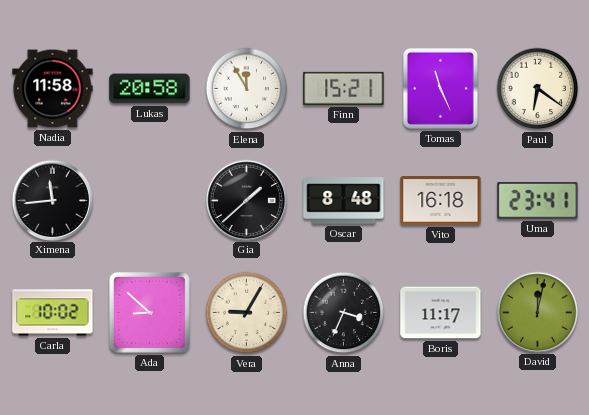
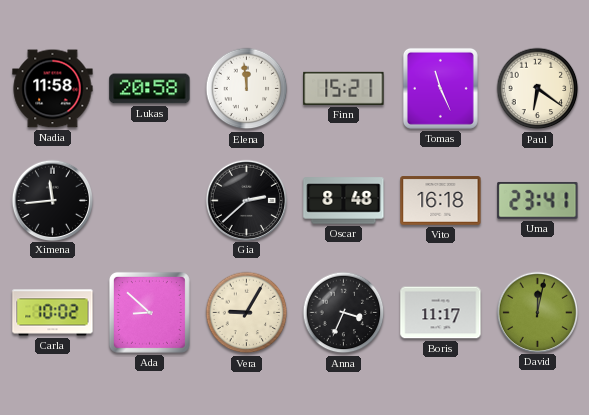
Elena: 11:55 -> 11:59
Gia: 1:38 -> 2:38
